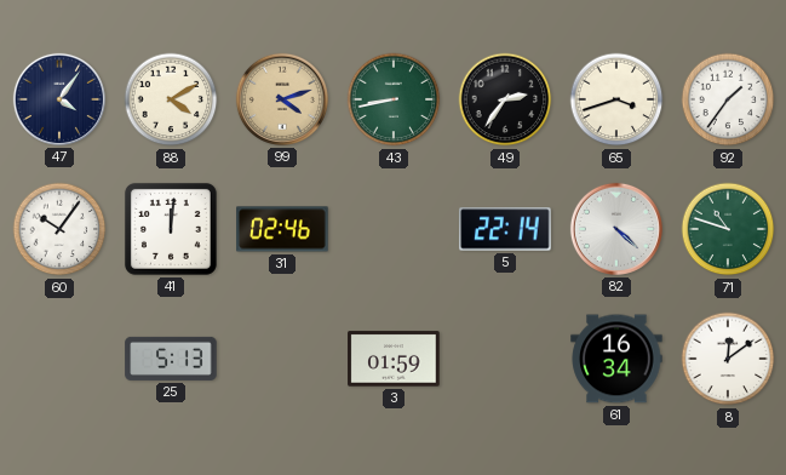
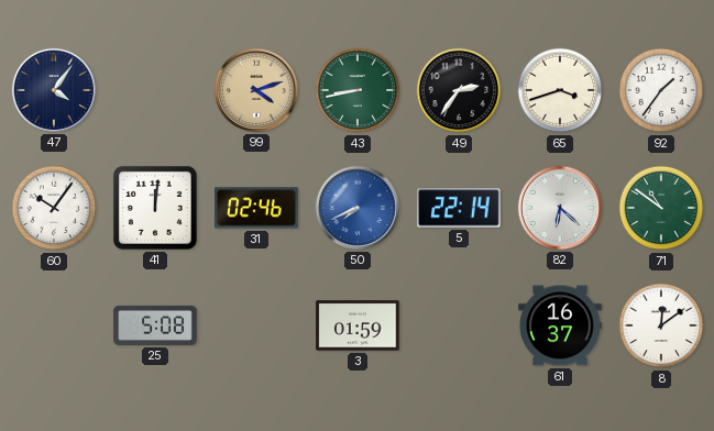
88: 4:10 -> none
50: none -> 7:41
82: 4:22 -> 6:22
71: 10:48 -> 10:51
25: 5:13 -> 5:08
61: 16:34 -> 16:37
